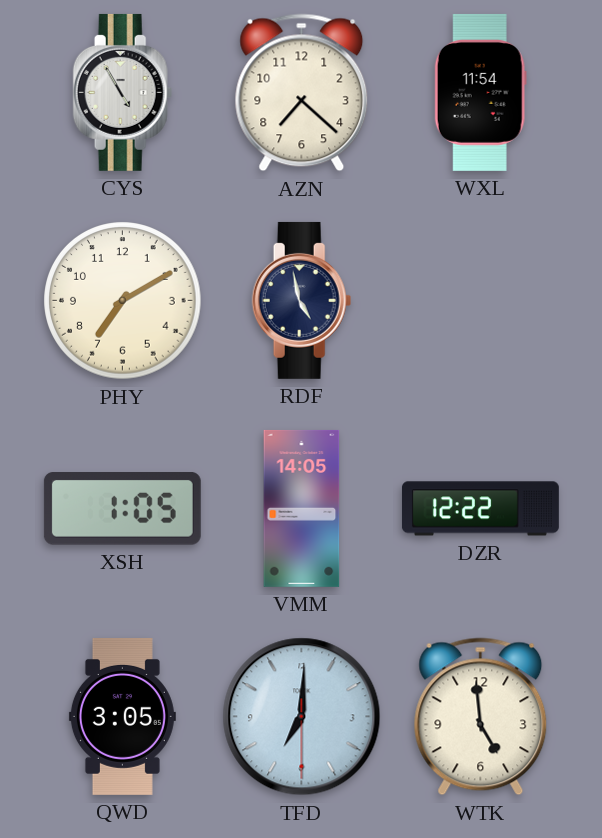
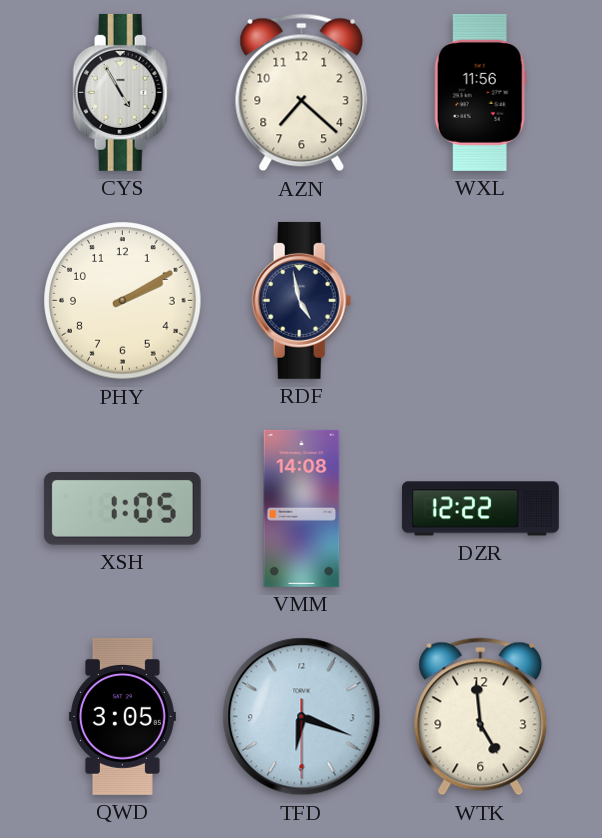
WXL: 11:54 -> 11:56
PHY: 7:10 -> 2:10
VMM: 14:05 -> 14:08
TFD: 7:00 -> 6:18
